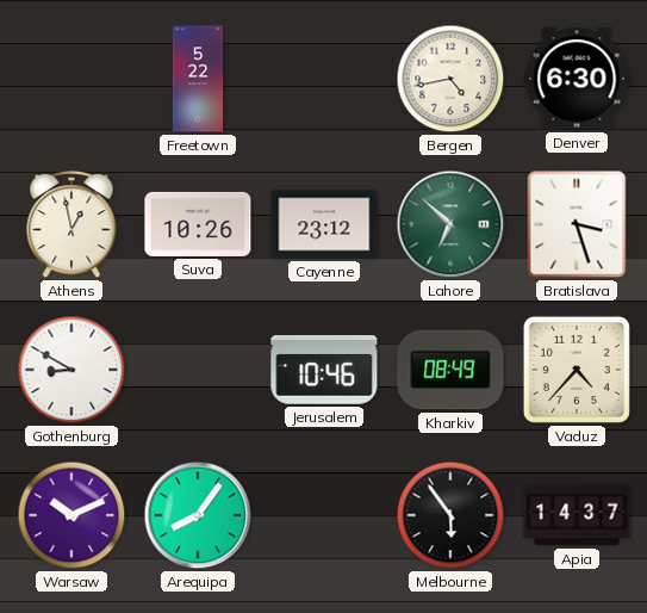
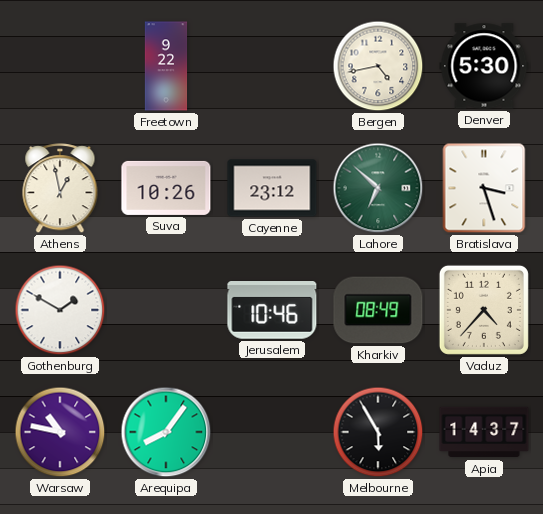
Freetown: 5:22 -> 9:22
Denver: 6:30 -> 5:30
Gothenburg: 8:50 -> 1:50
Warsaw: 10:11 -> 10:47
Melbourne: 5:54 -> 5:55
